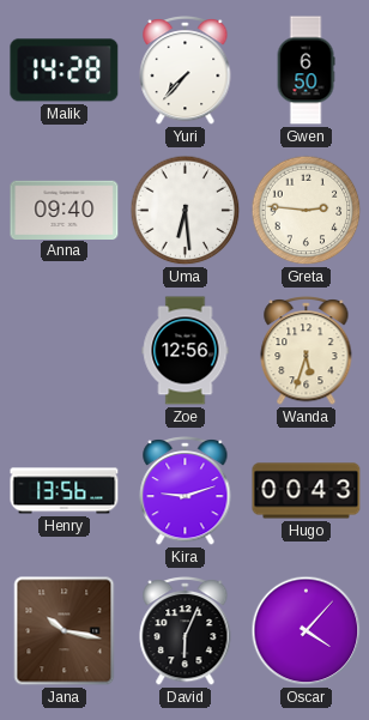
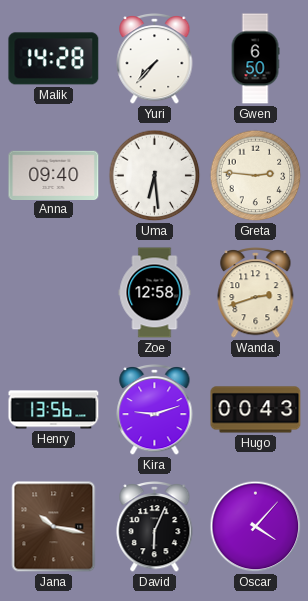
Zoe: 12:56 -> 12:58
Wanda: 5:33 -> 2:42
